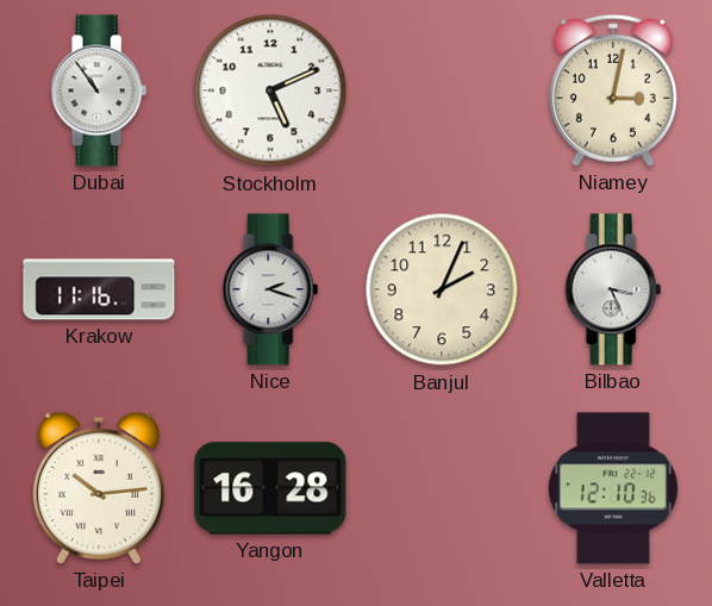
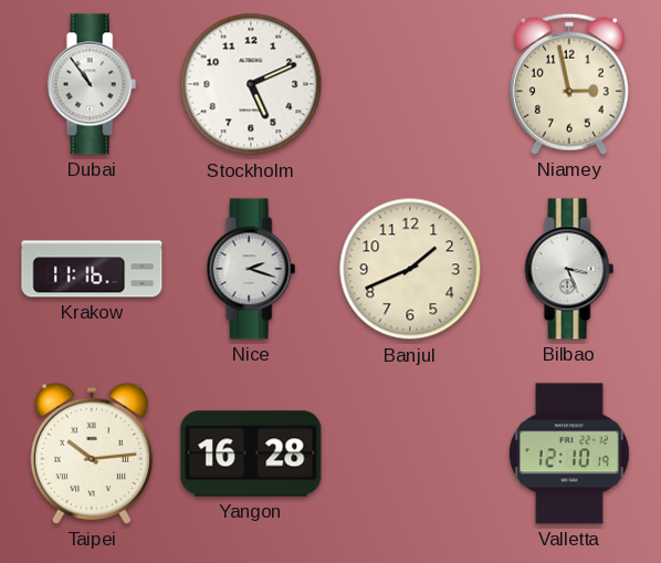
Niamey: 3:02 -> 2:58
Banjul: 2:04 -> 1:41
Valletta: 12:10:36 -> 12:10:19
